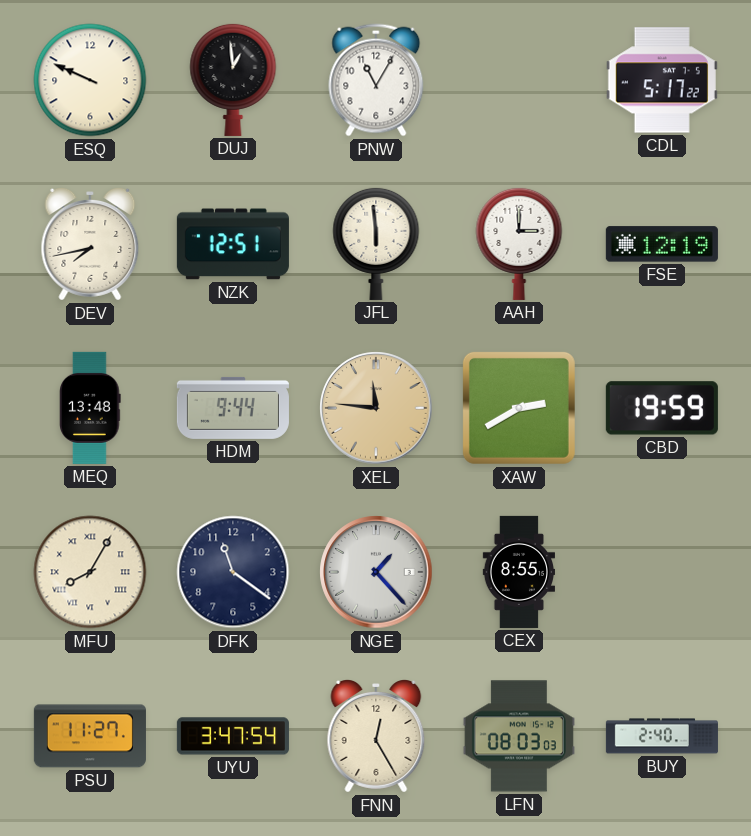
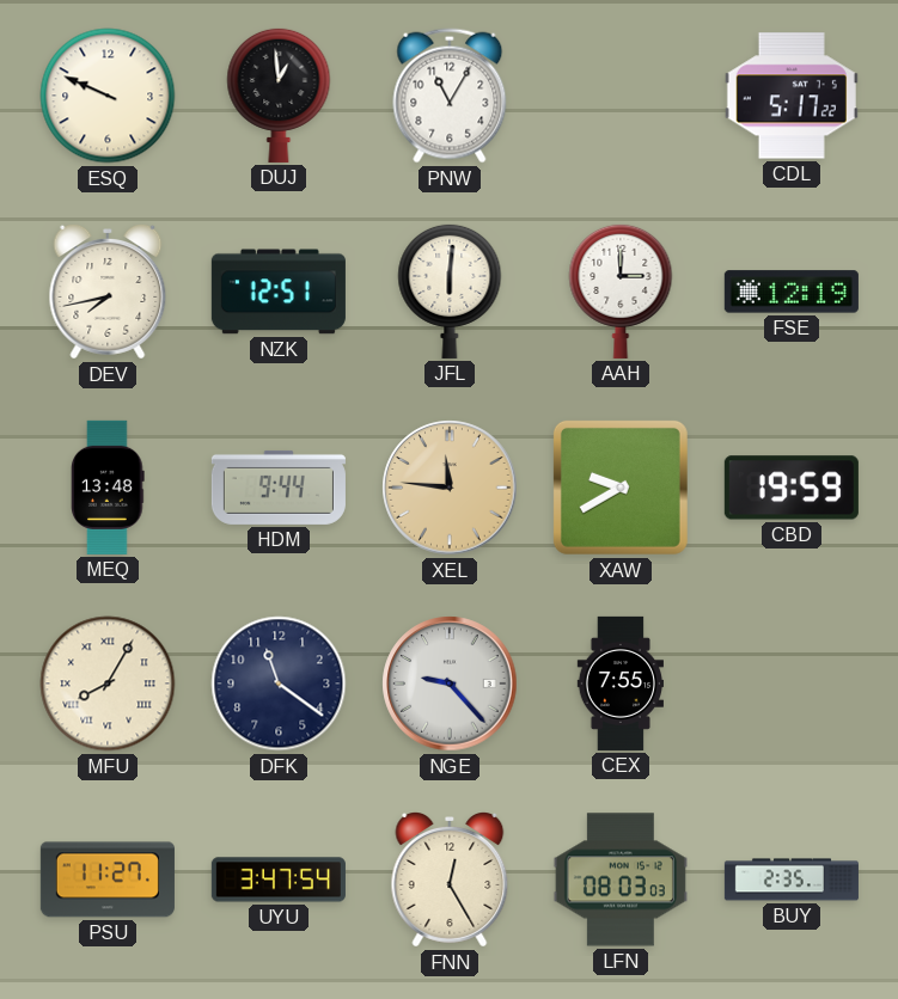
JFL: 5:59 -> 6:01
XAW: 2:40 -> 9:40
NGE: 1:23 -> 9:23
CEX: 8:55 -> 7:55
BUY: 2:40 -> 2:35
